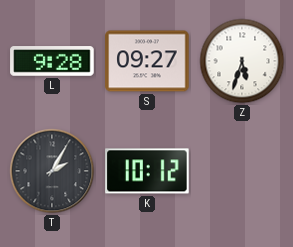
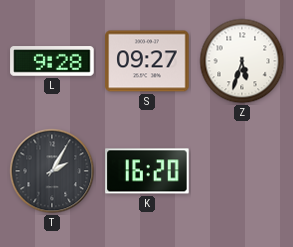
K: 10:12 -> 16:20
